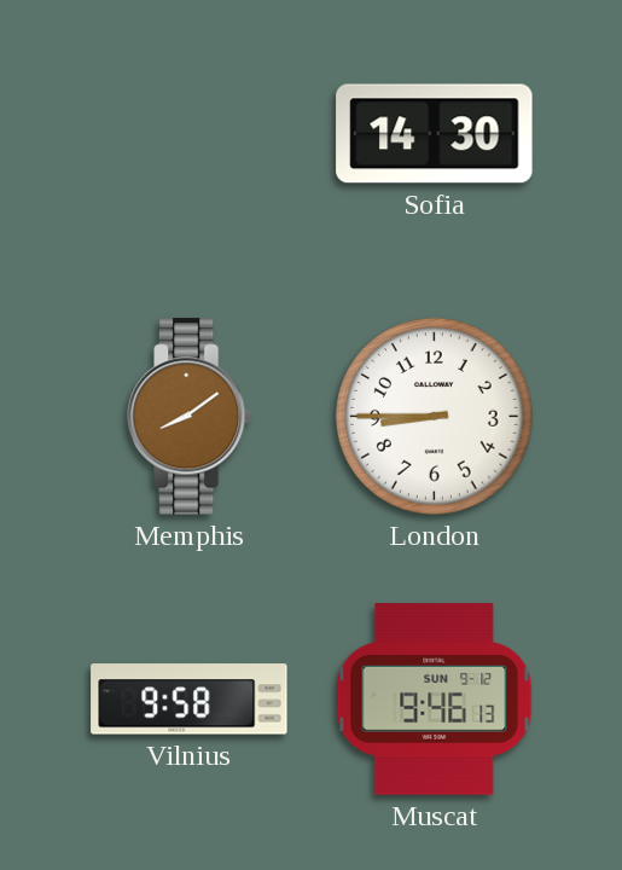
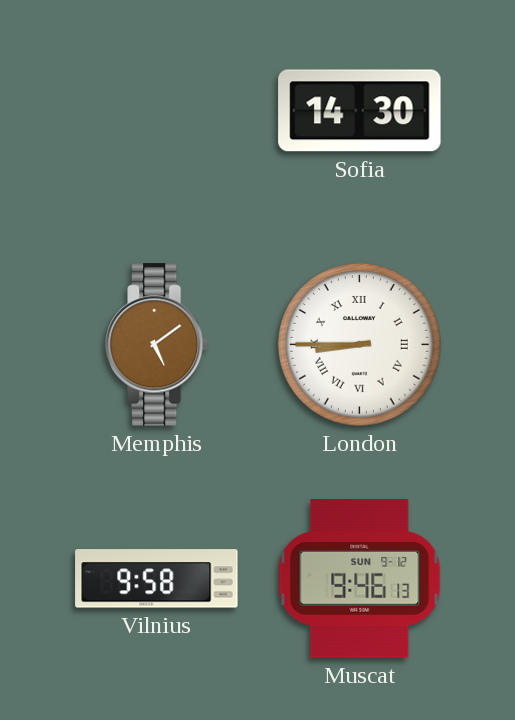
Memphis: 8:09 -> 5:09
London numerals: Arabic -> Roman
